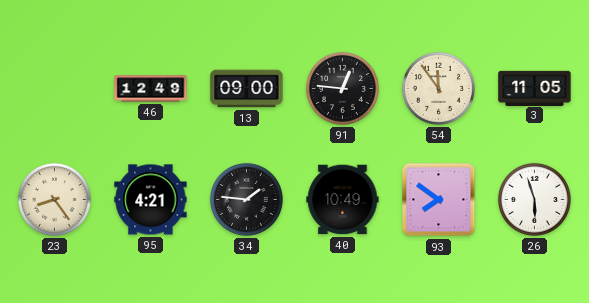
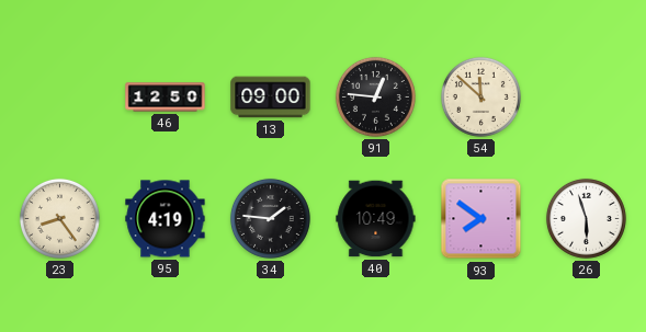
46: 12:49 -> 12:50
54: 11:54 -> 11:52
3: 11:05 -> none
95: 4:21 -> 4:19
